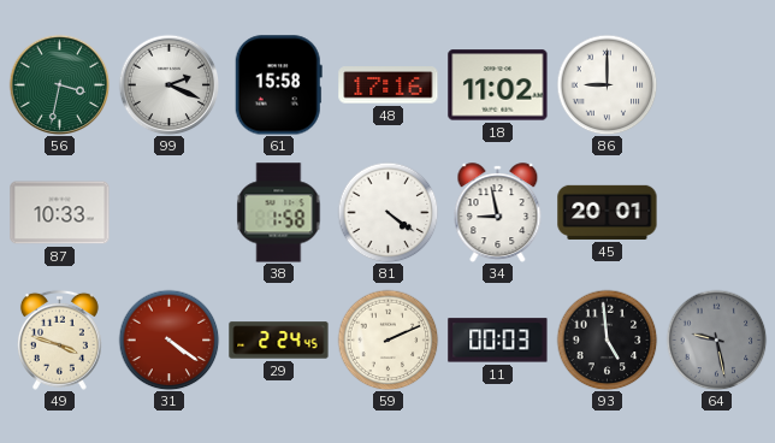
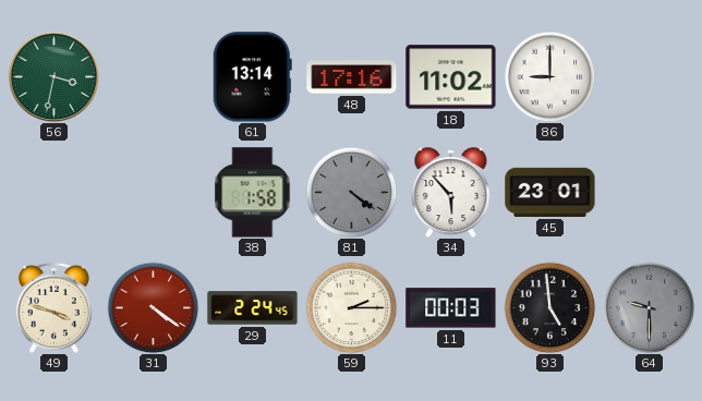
99: 2:19 -> none
61: 15:58 -> 13:14
87: 10:33 -> none
81 dial: white -> grey
34: 8:58 -> 5:53
45: 20:01 -> 23:01
59: 2:11 -> 2:15
64: 9:28 -> 9:30
